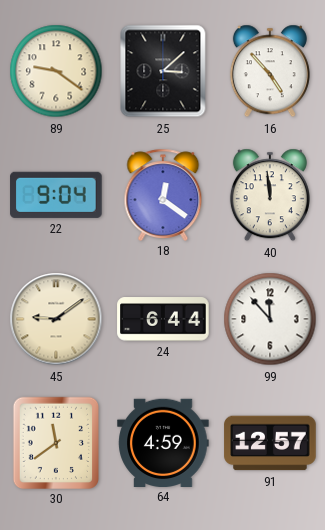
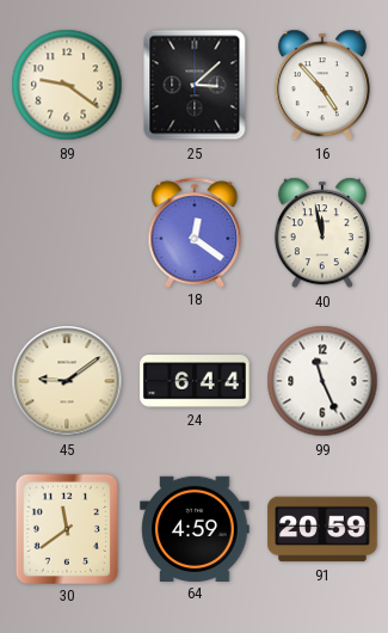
22: 9:04 -> none
40: 11:59 -> 11:58
99: 11:53 -> 11:26
91: 12:57 -> 20:59
